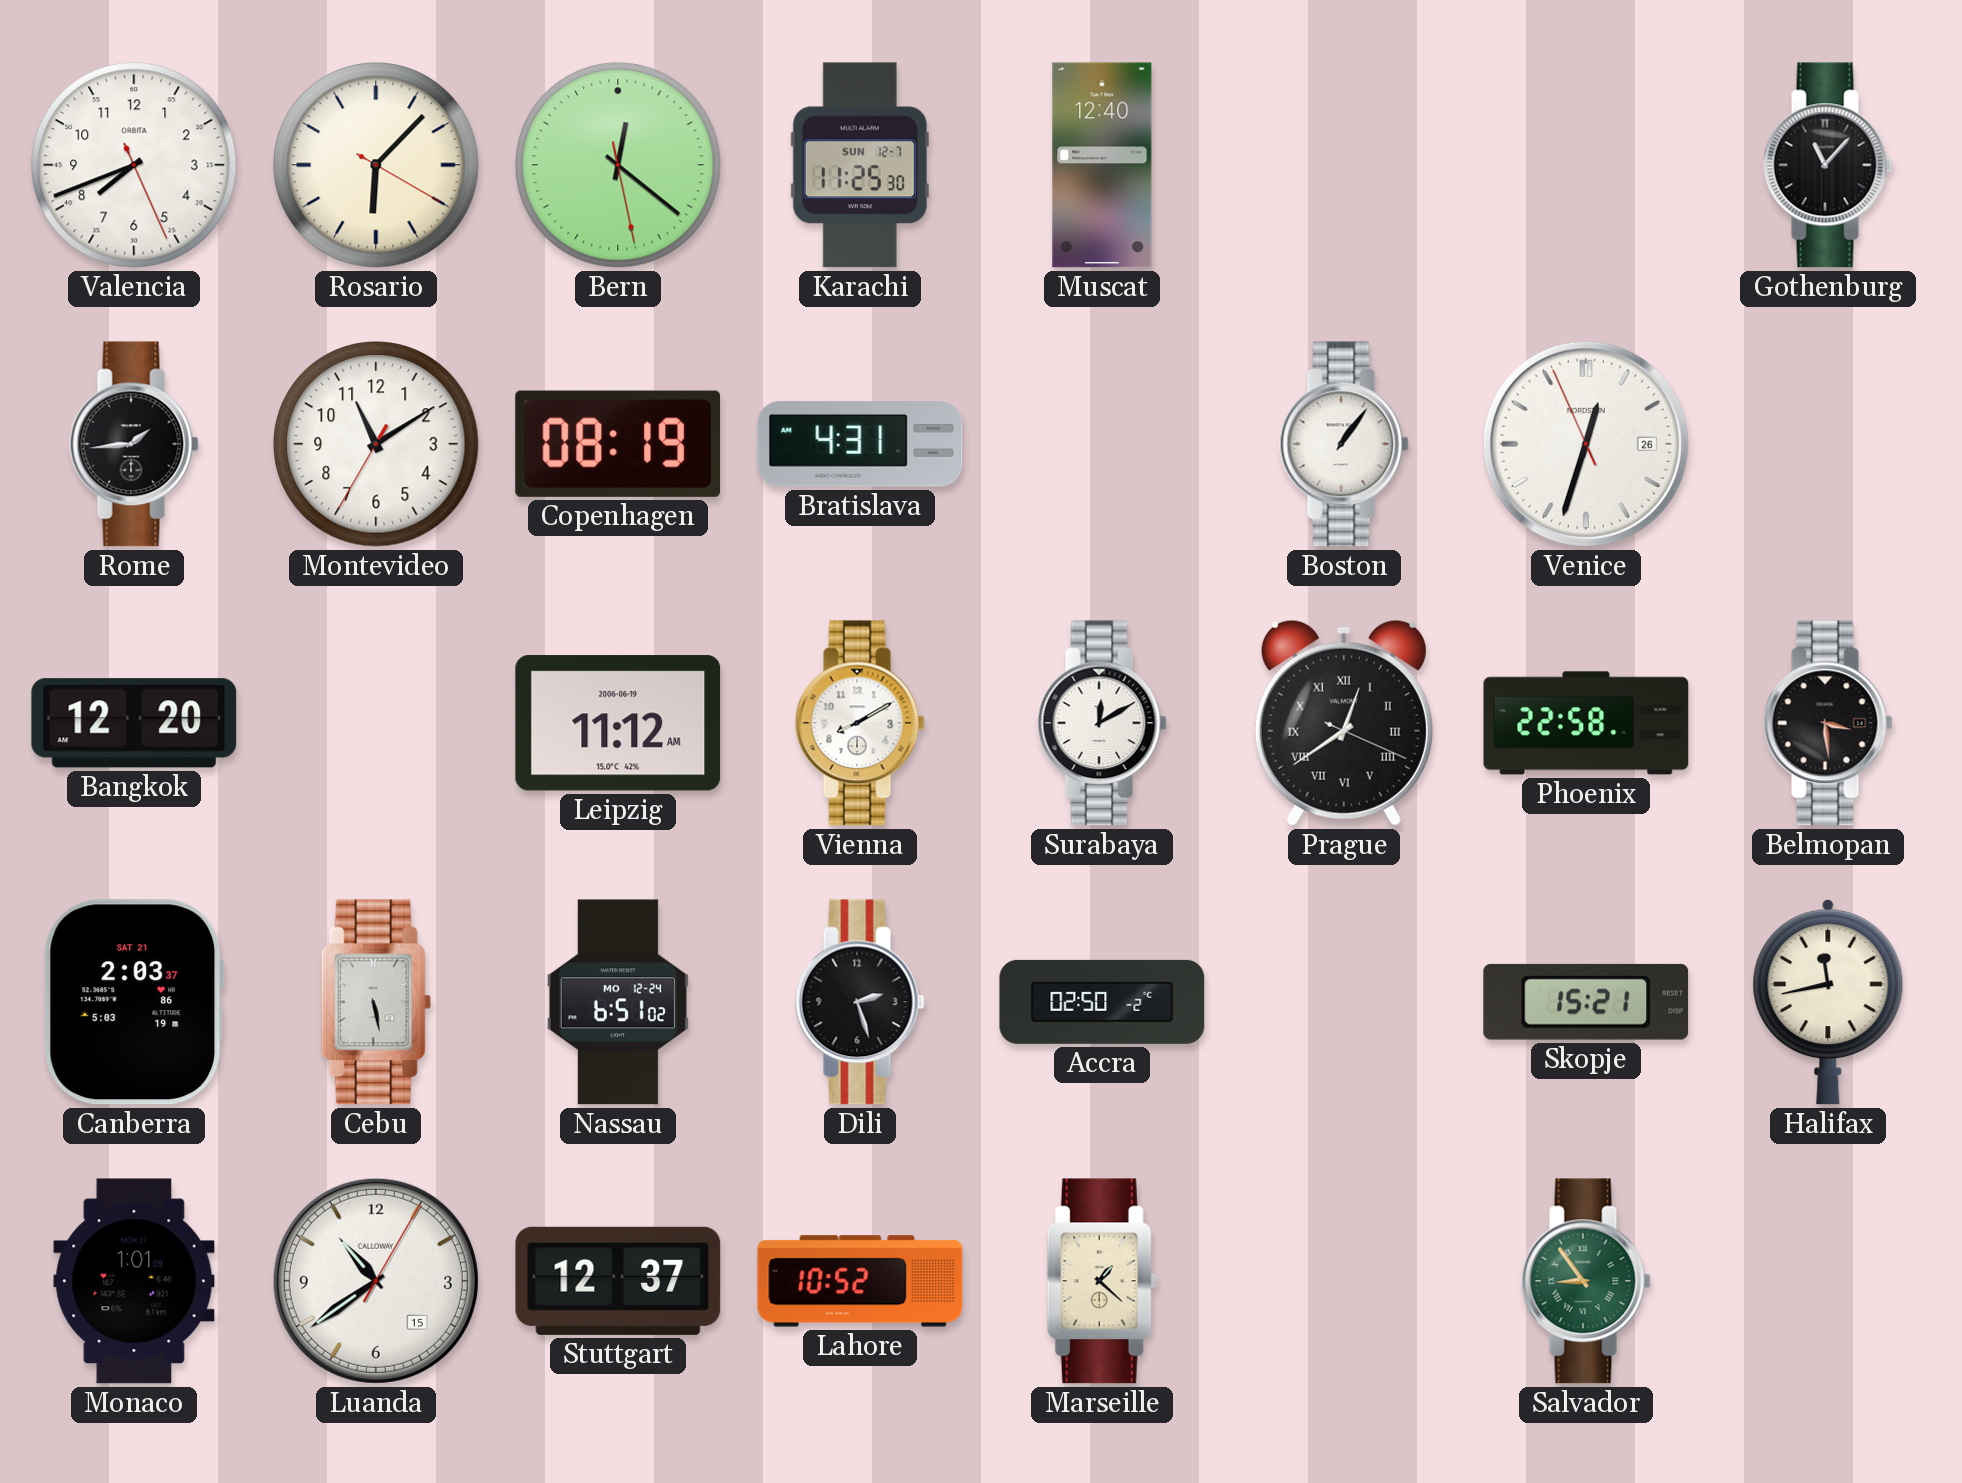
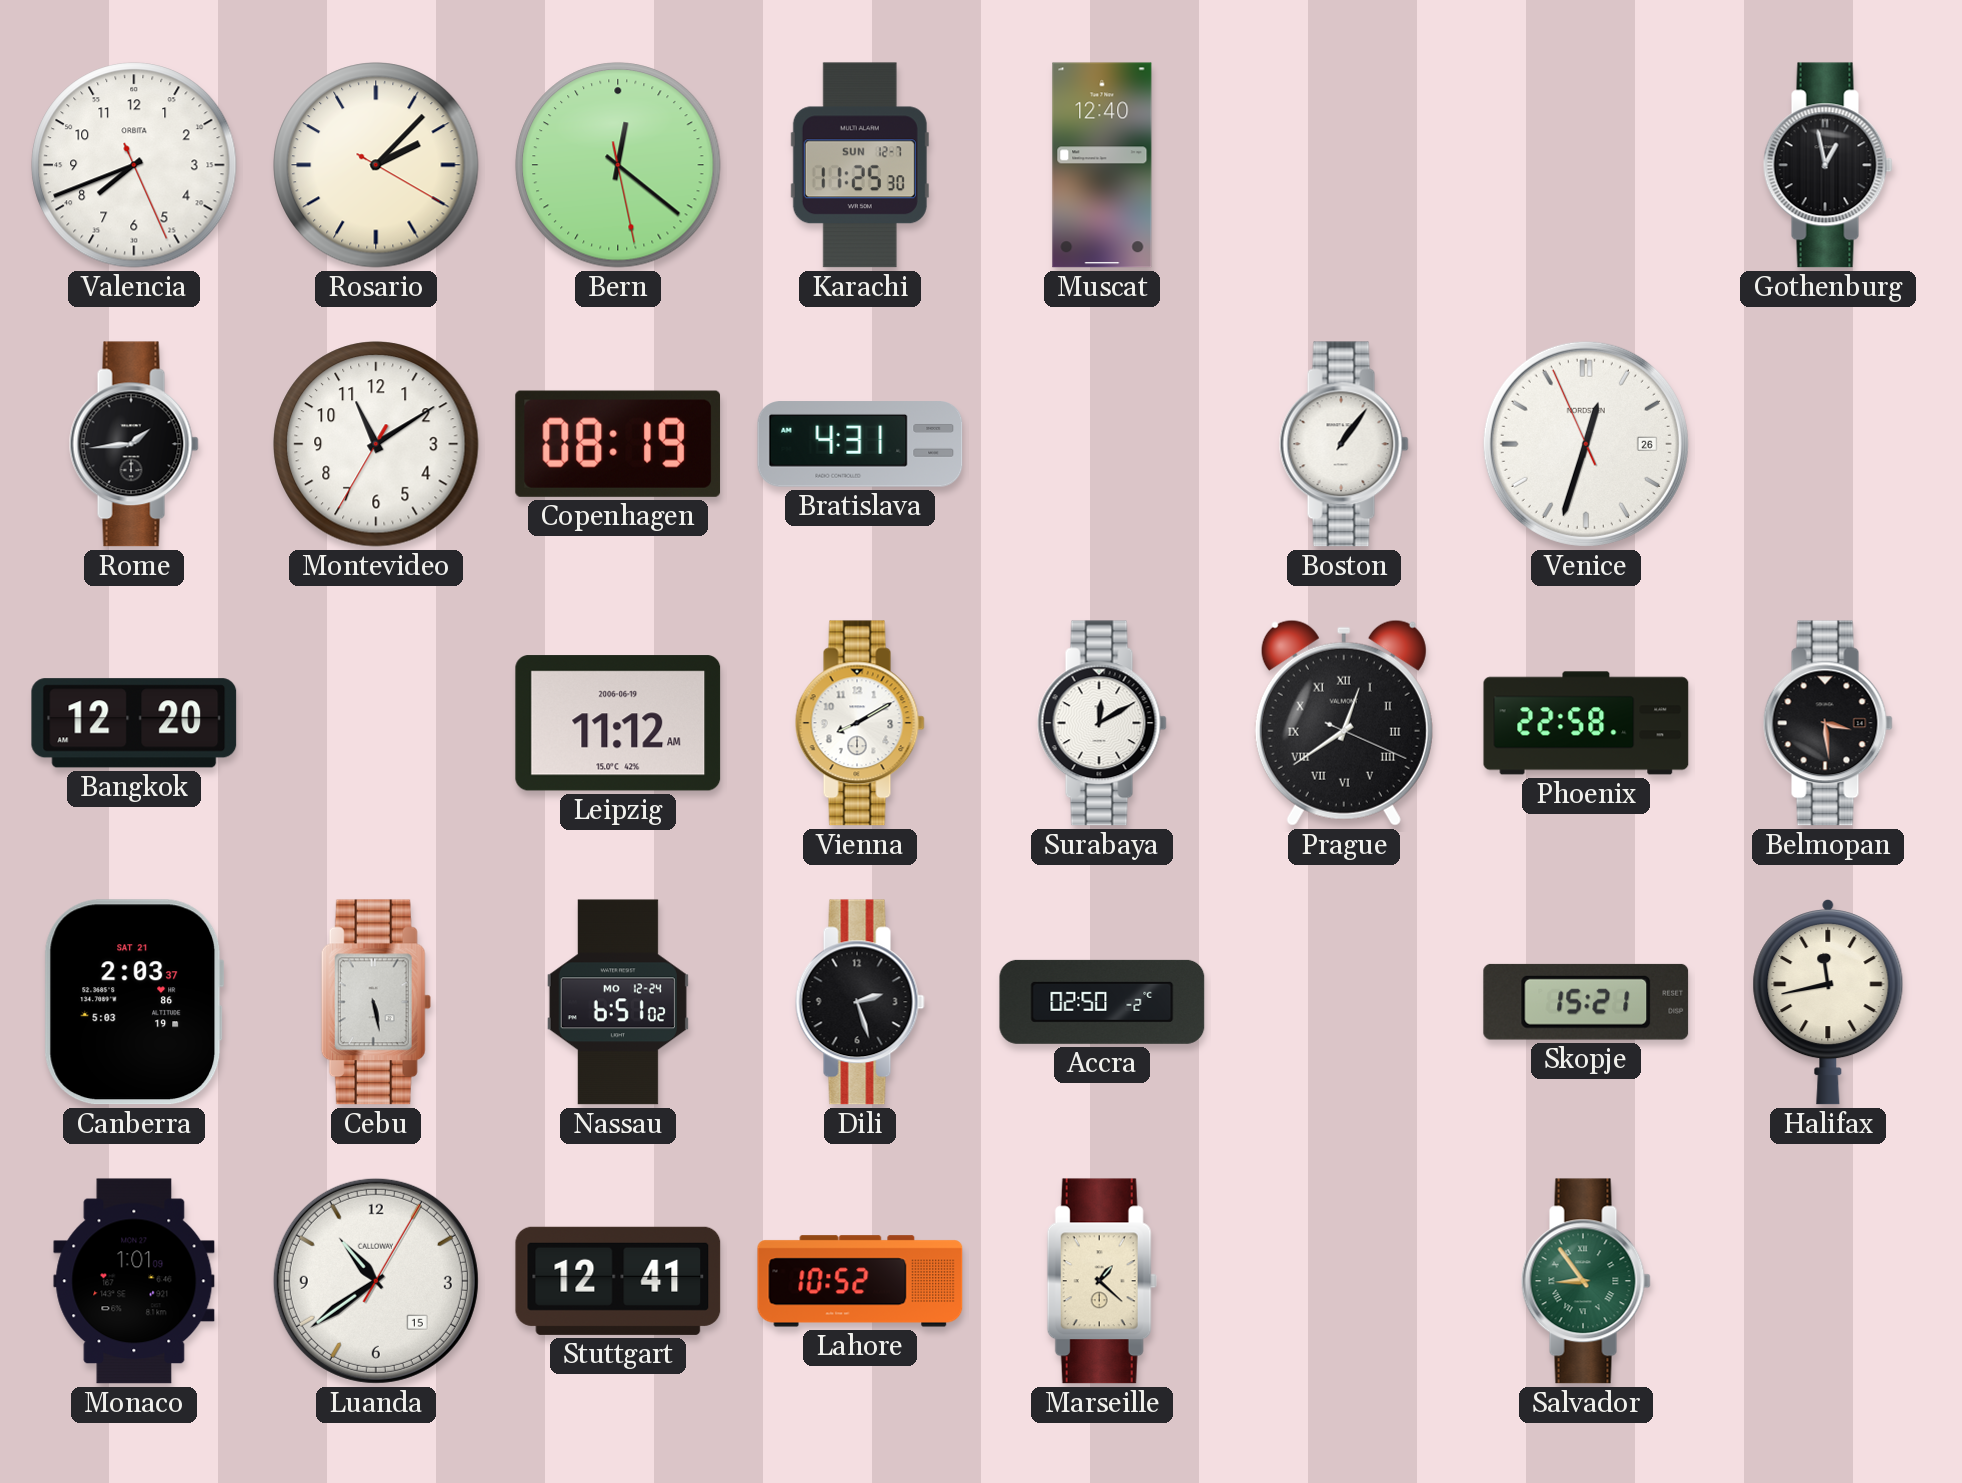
Rosario: 6:07 -> 2:07
Gothenburg: 11:07 -> 12:58
Stuttgart: 12:37 -> 12:41
